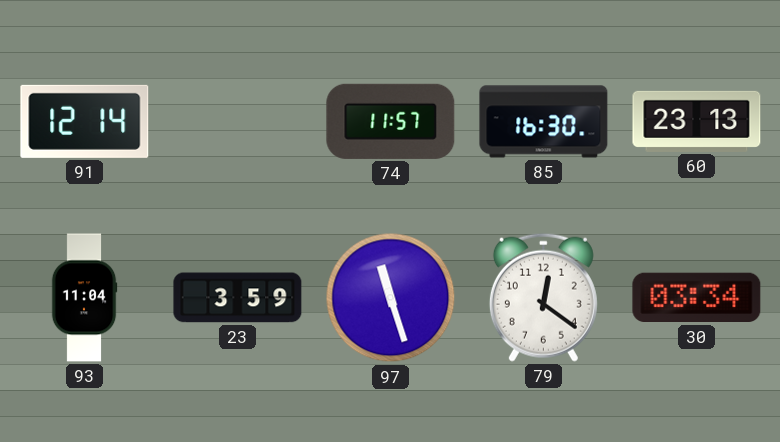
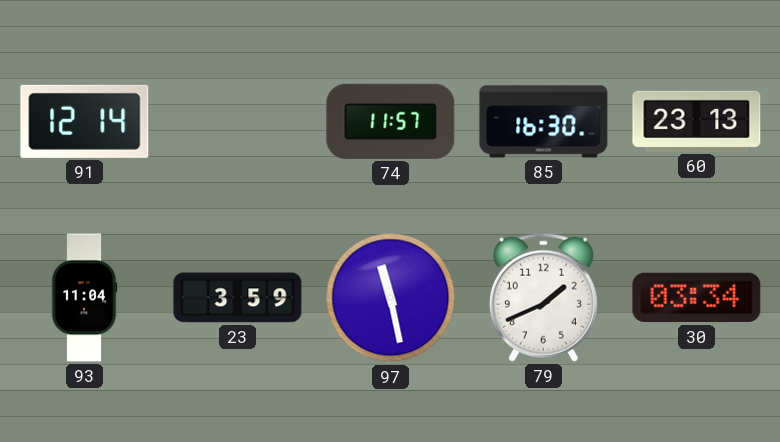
97: 11:27 -> 11:28
79: 12:21 -> 1:41
